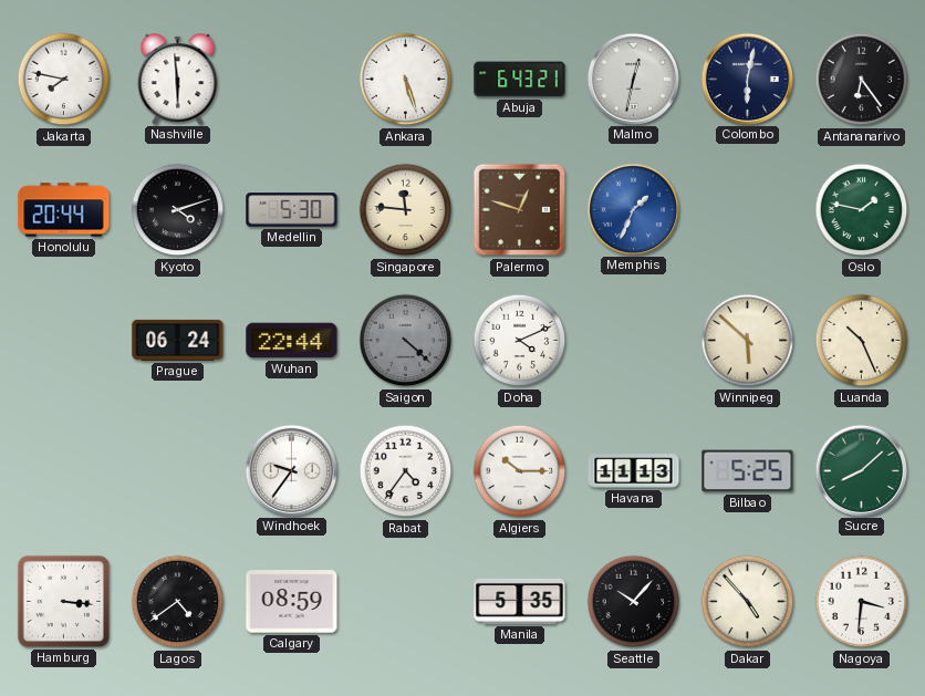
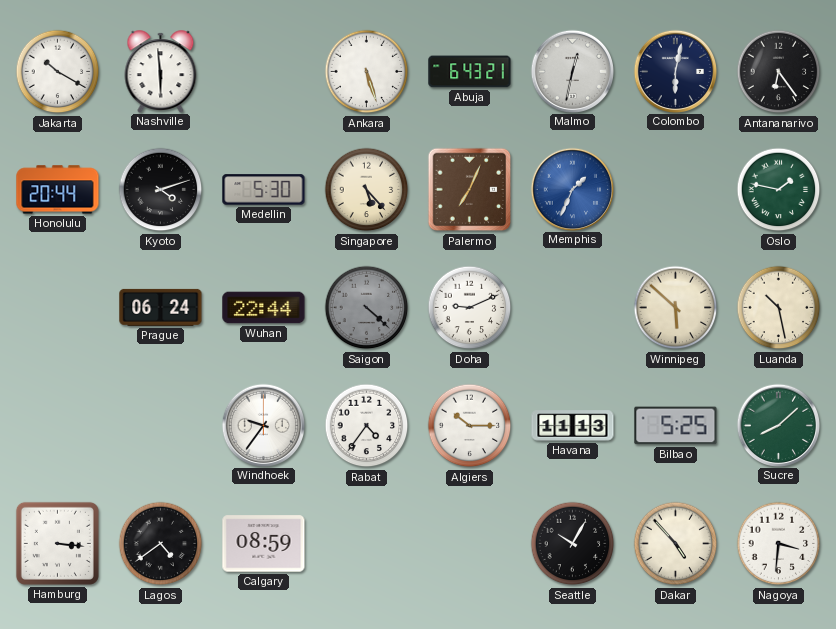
Jakarta: 7:47 -> 10:20
Singapore: 11:46 -> 5:23
Palermo: 12:48 -> 7:04
Doha: 4:11 -> 9:11
Luanda: 10:26 -> 10:28
Manila: 5:35 -> none
Seattle: 10:07 -> 10:05
